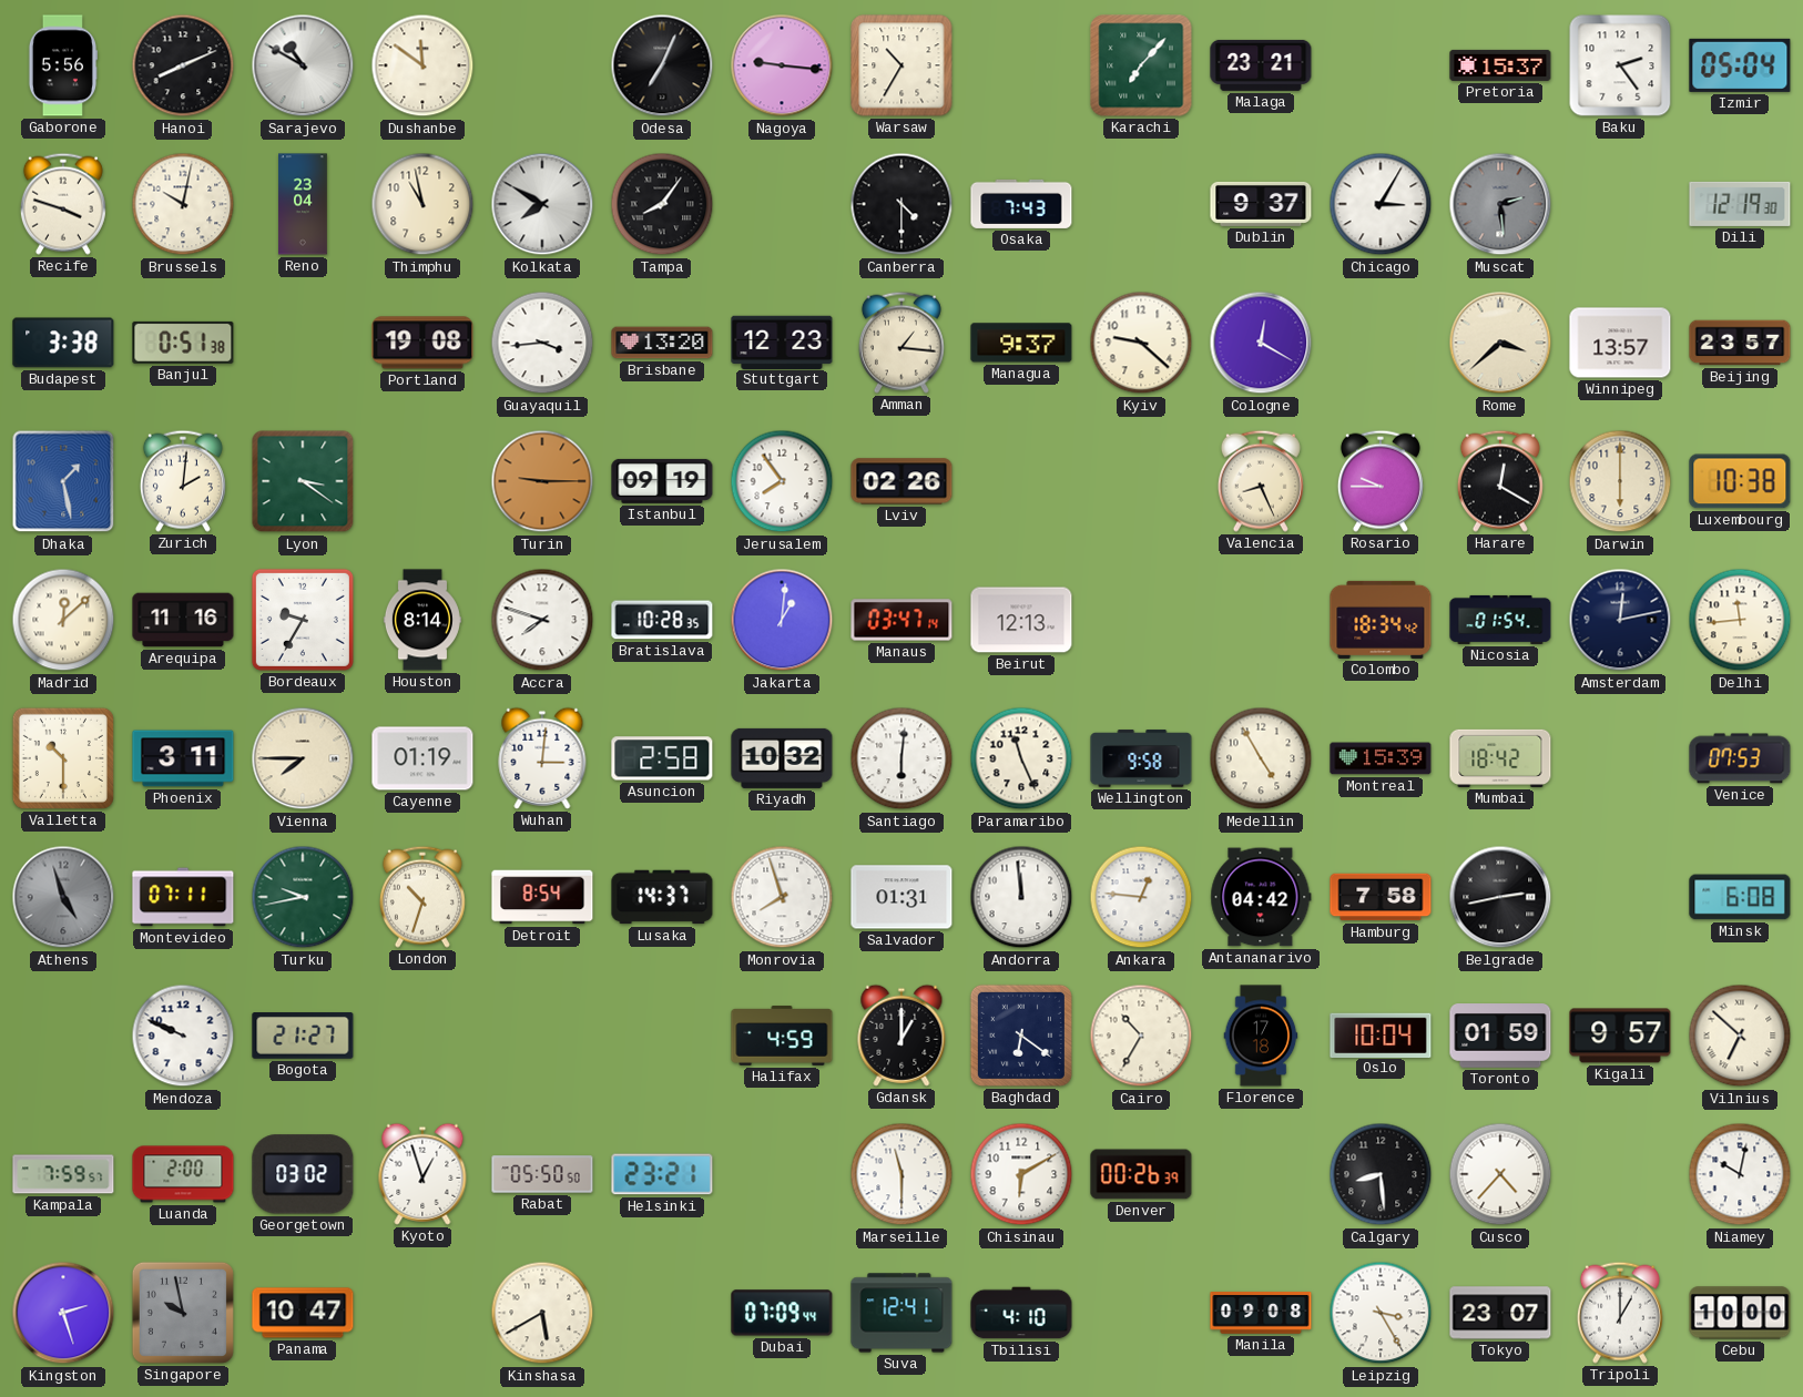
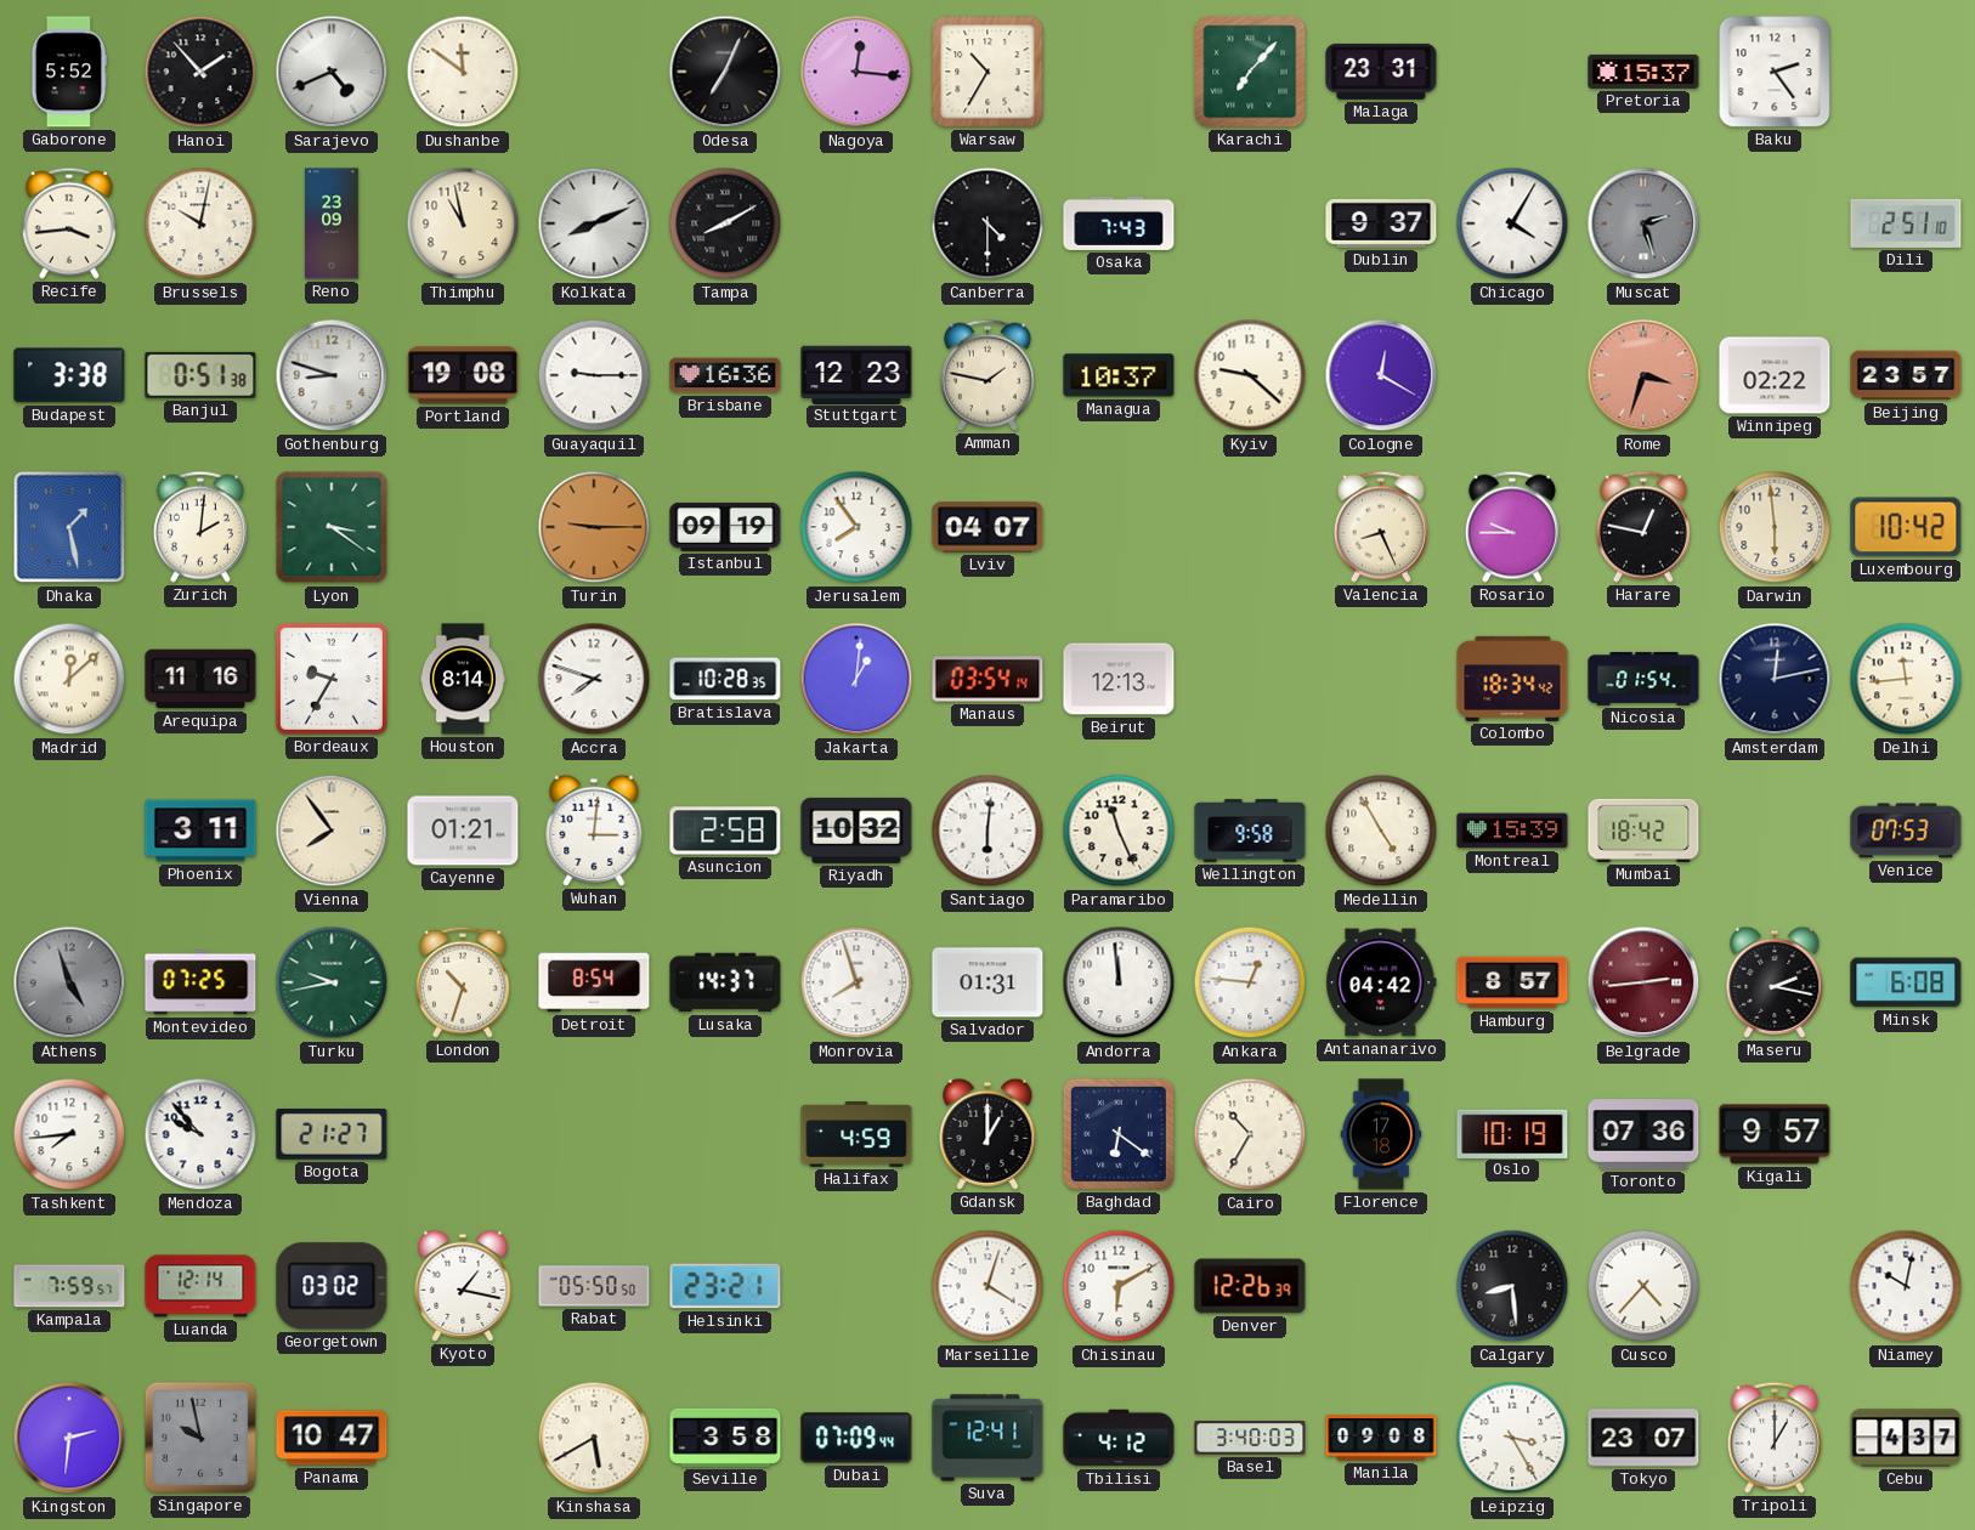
Gaborone: 5:56 -> 5:52
Hanoi: 8:11 -> 1:53
Sarajevo: 10:50 -> 4:41
Nagoya: 9:16 -> 12:16
Malaga: 23:21 -> 23:31
Izmir: 05:04 -> none
Recife: 3:48 -> 3:44
Reno: 23:04 -> 23:09
Kolkata: 7:50 -> 8:11
Tampa: 8:06 -> 8:10
Chicago: 3:05 -> 4:05
Muscat: 2:29 -> 2:27
Dili: 12:19 -> 2:51
Gothenburg: none -> 8:48
Guayaquil: 3:44 -> 9:15
Brisbane: 13:20 -> 16:36
Amman: 1:16 -> 1:47
Managua: 9:37 -> 10:37
Rome: 3:38 -> 3:33
Rome dial: cream -> salmon
Winnipeg: 13:57 -> 02:22
Lviv: 02:26 -> 04:07
Harare: 12:20 -> 12:47
Darwin: 6:00 -> 5:59
Luxembourg: 10:38 -> 10:42
Manaus: 03:47 -> 03:54
Valletta: 10:30 -> none
Vienna: 7:45 -> 7:54
Cayenne: 01:19 -> 01:21
Montevideo: 07:11 -> 07:25
Hamburg: 7:58 -> 8:57
Belgrade: 2:43 -> 2:44
Belgrade dial: black -> burgundy
Maseru: none -> 2:17
Tashkent: none -> 7:44
Mendoza: 9:49 -> 9:53
Oslo: 10:04 -> 10:19
Toronto: 01:59 -> 07:36
Vilnius: 6:52 -> none
Luanda: 2:00 -> 12:14
Kyoto: 12:57 -> 1:17
Marseille: 11:30 -> 4:03
Denver: 00:26 -> 12:26
Kingston: 2:27 -> 2:31
Seville: none -> 3:58
Tbilisi: 4:10 -> 4:12
Basel: none -> 3:40
Cebu: 10:00 -> 4:37
